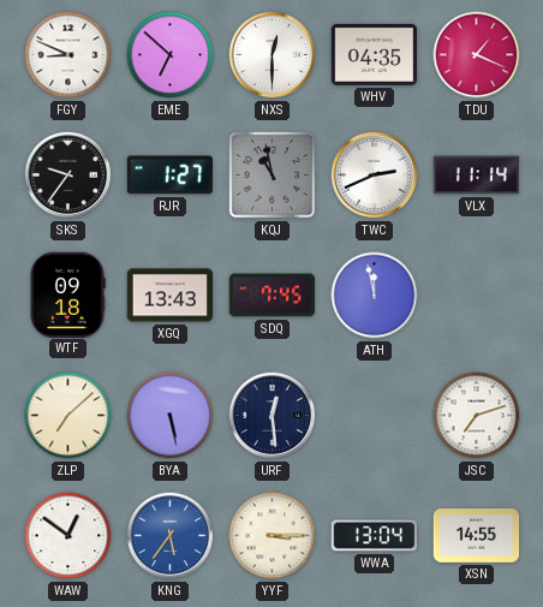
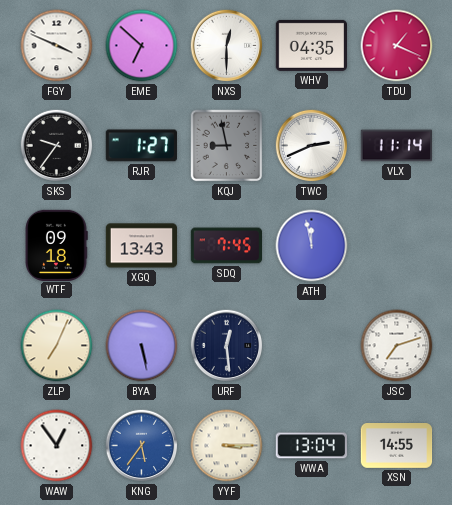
FGY: 8:49 -> 3:49
KQJ: 10:58 -> 8:58
ZLP: 7:08 -> 7:04
WAW: 12:51 -> 12:54
